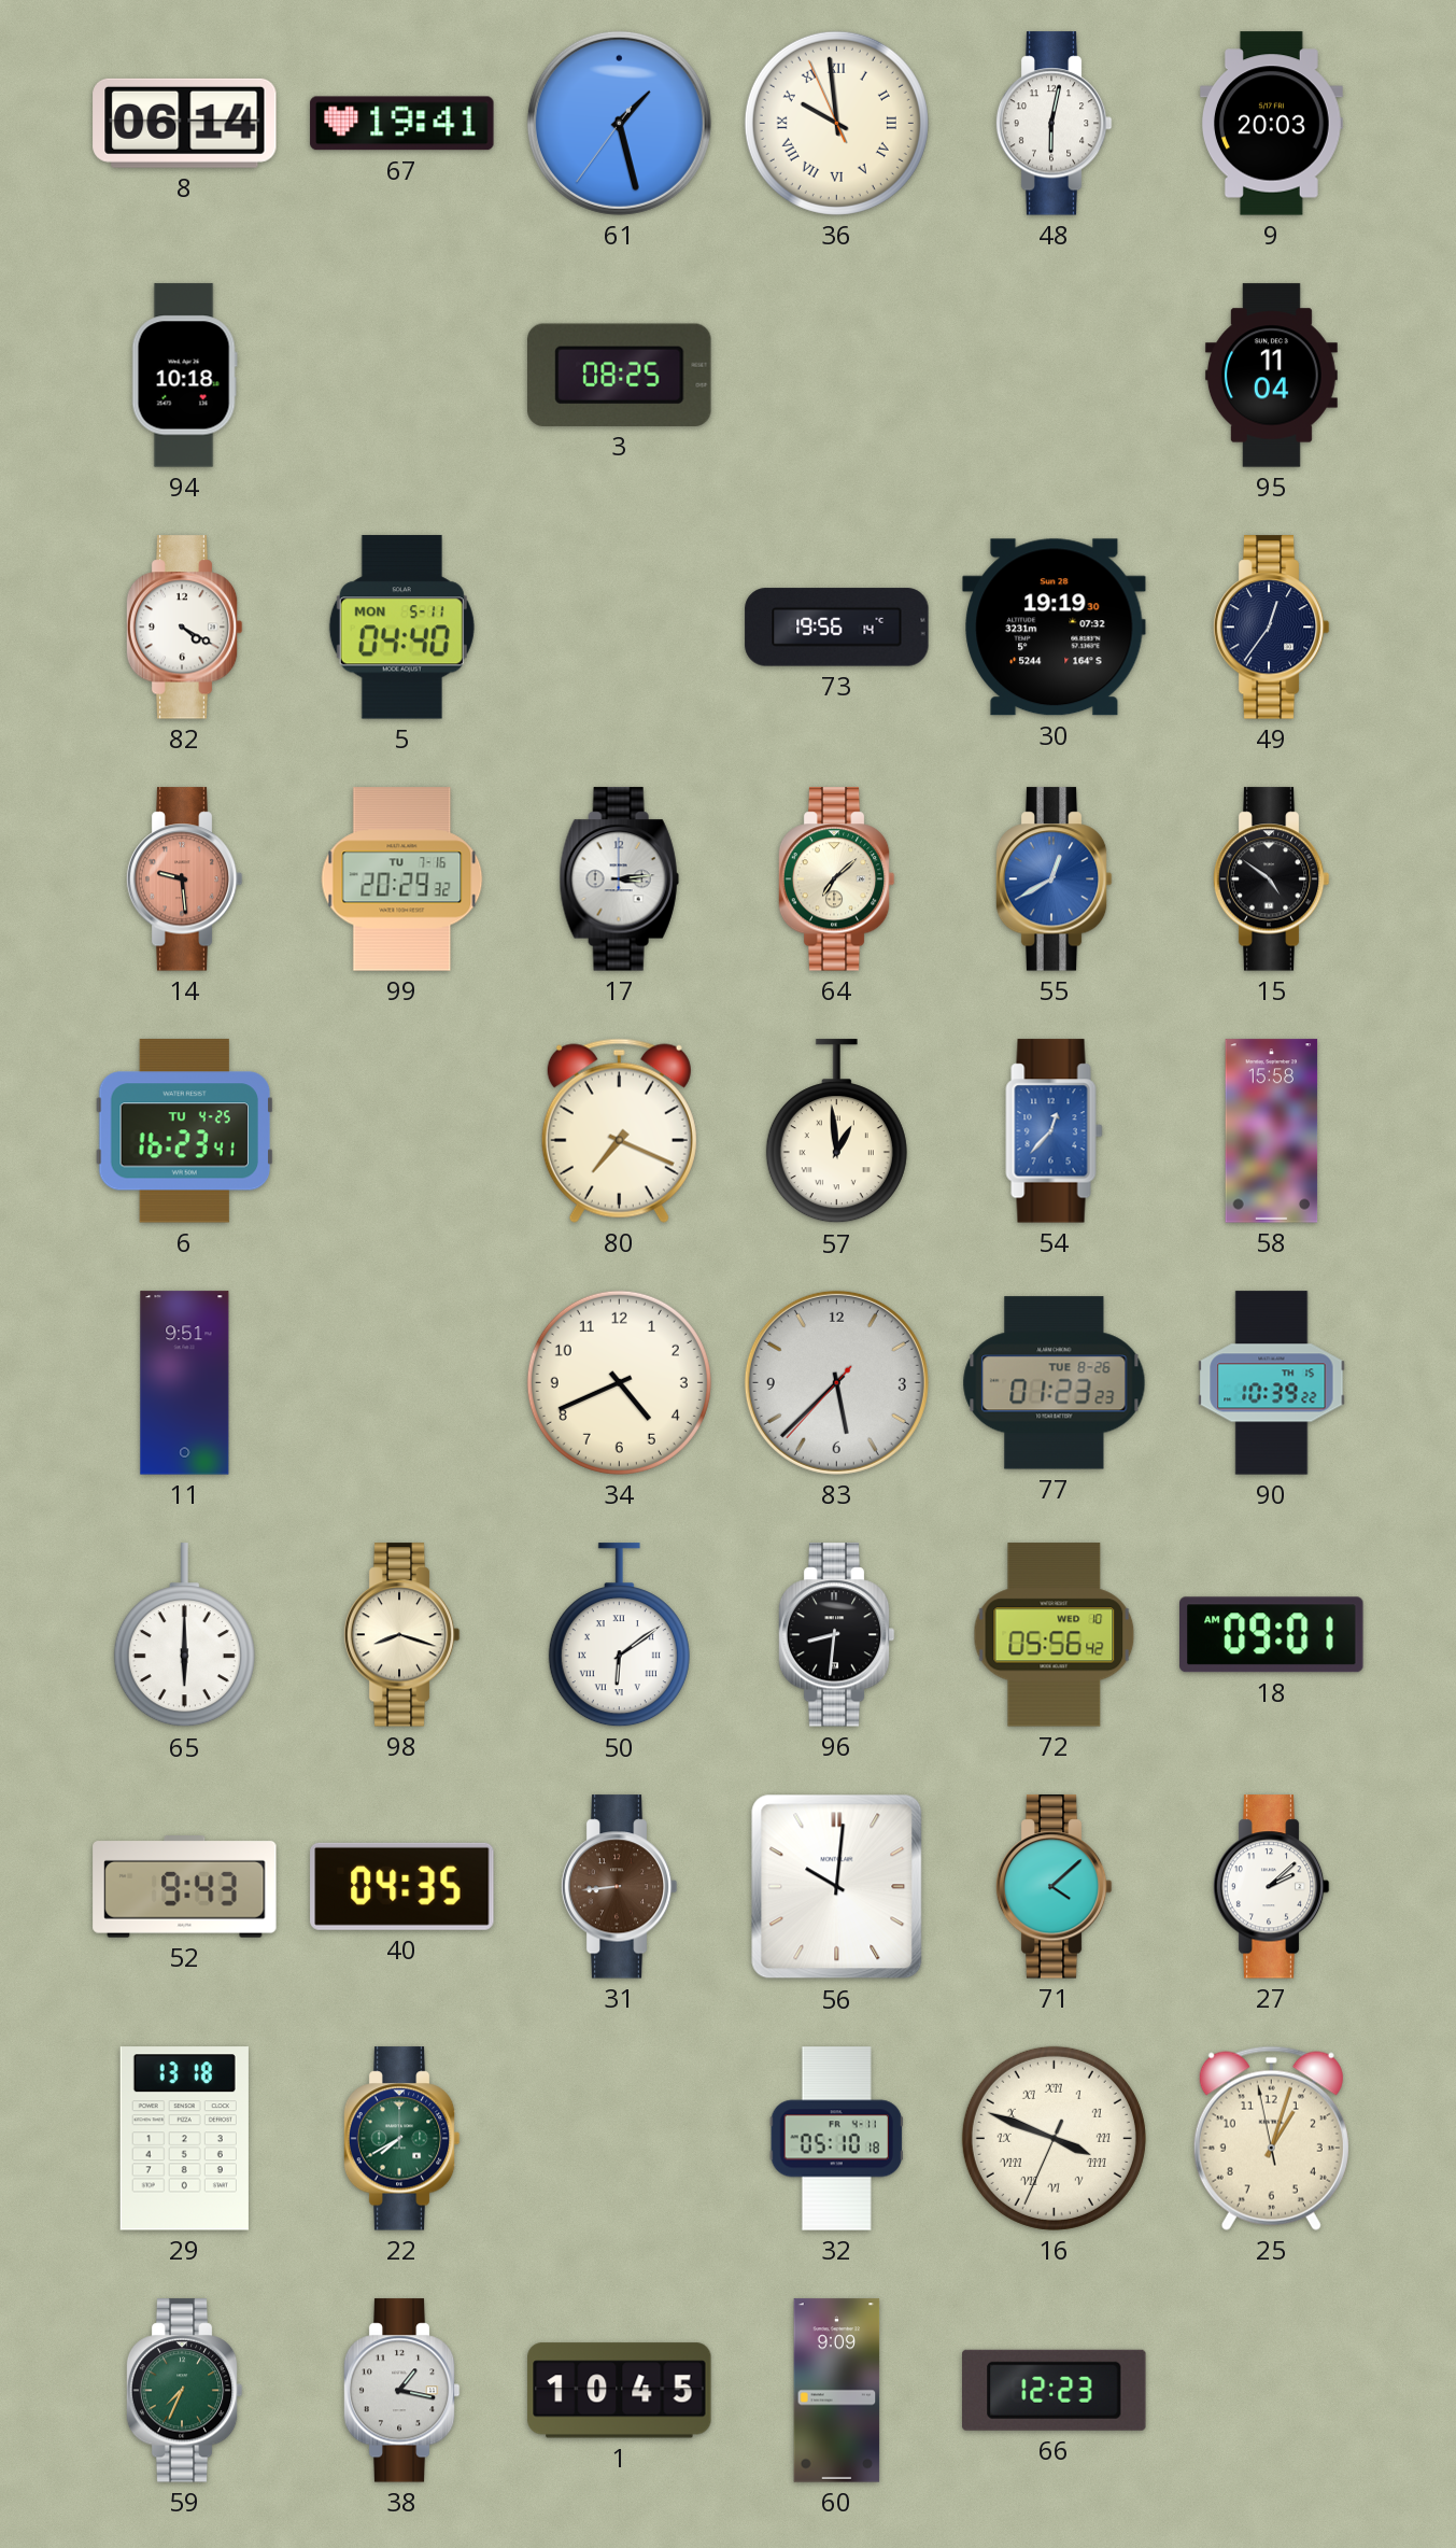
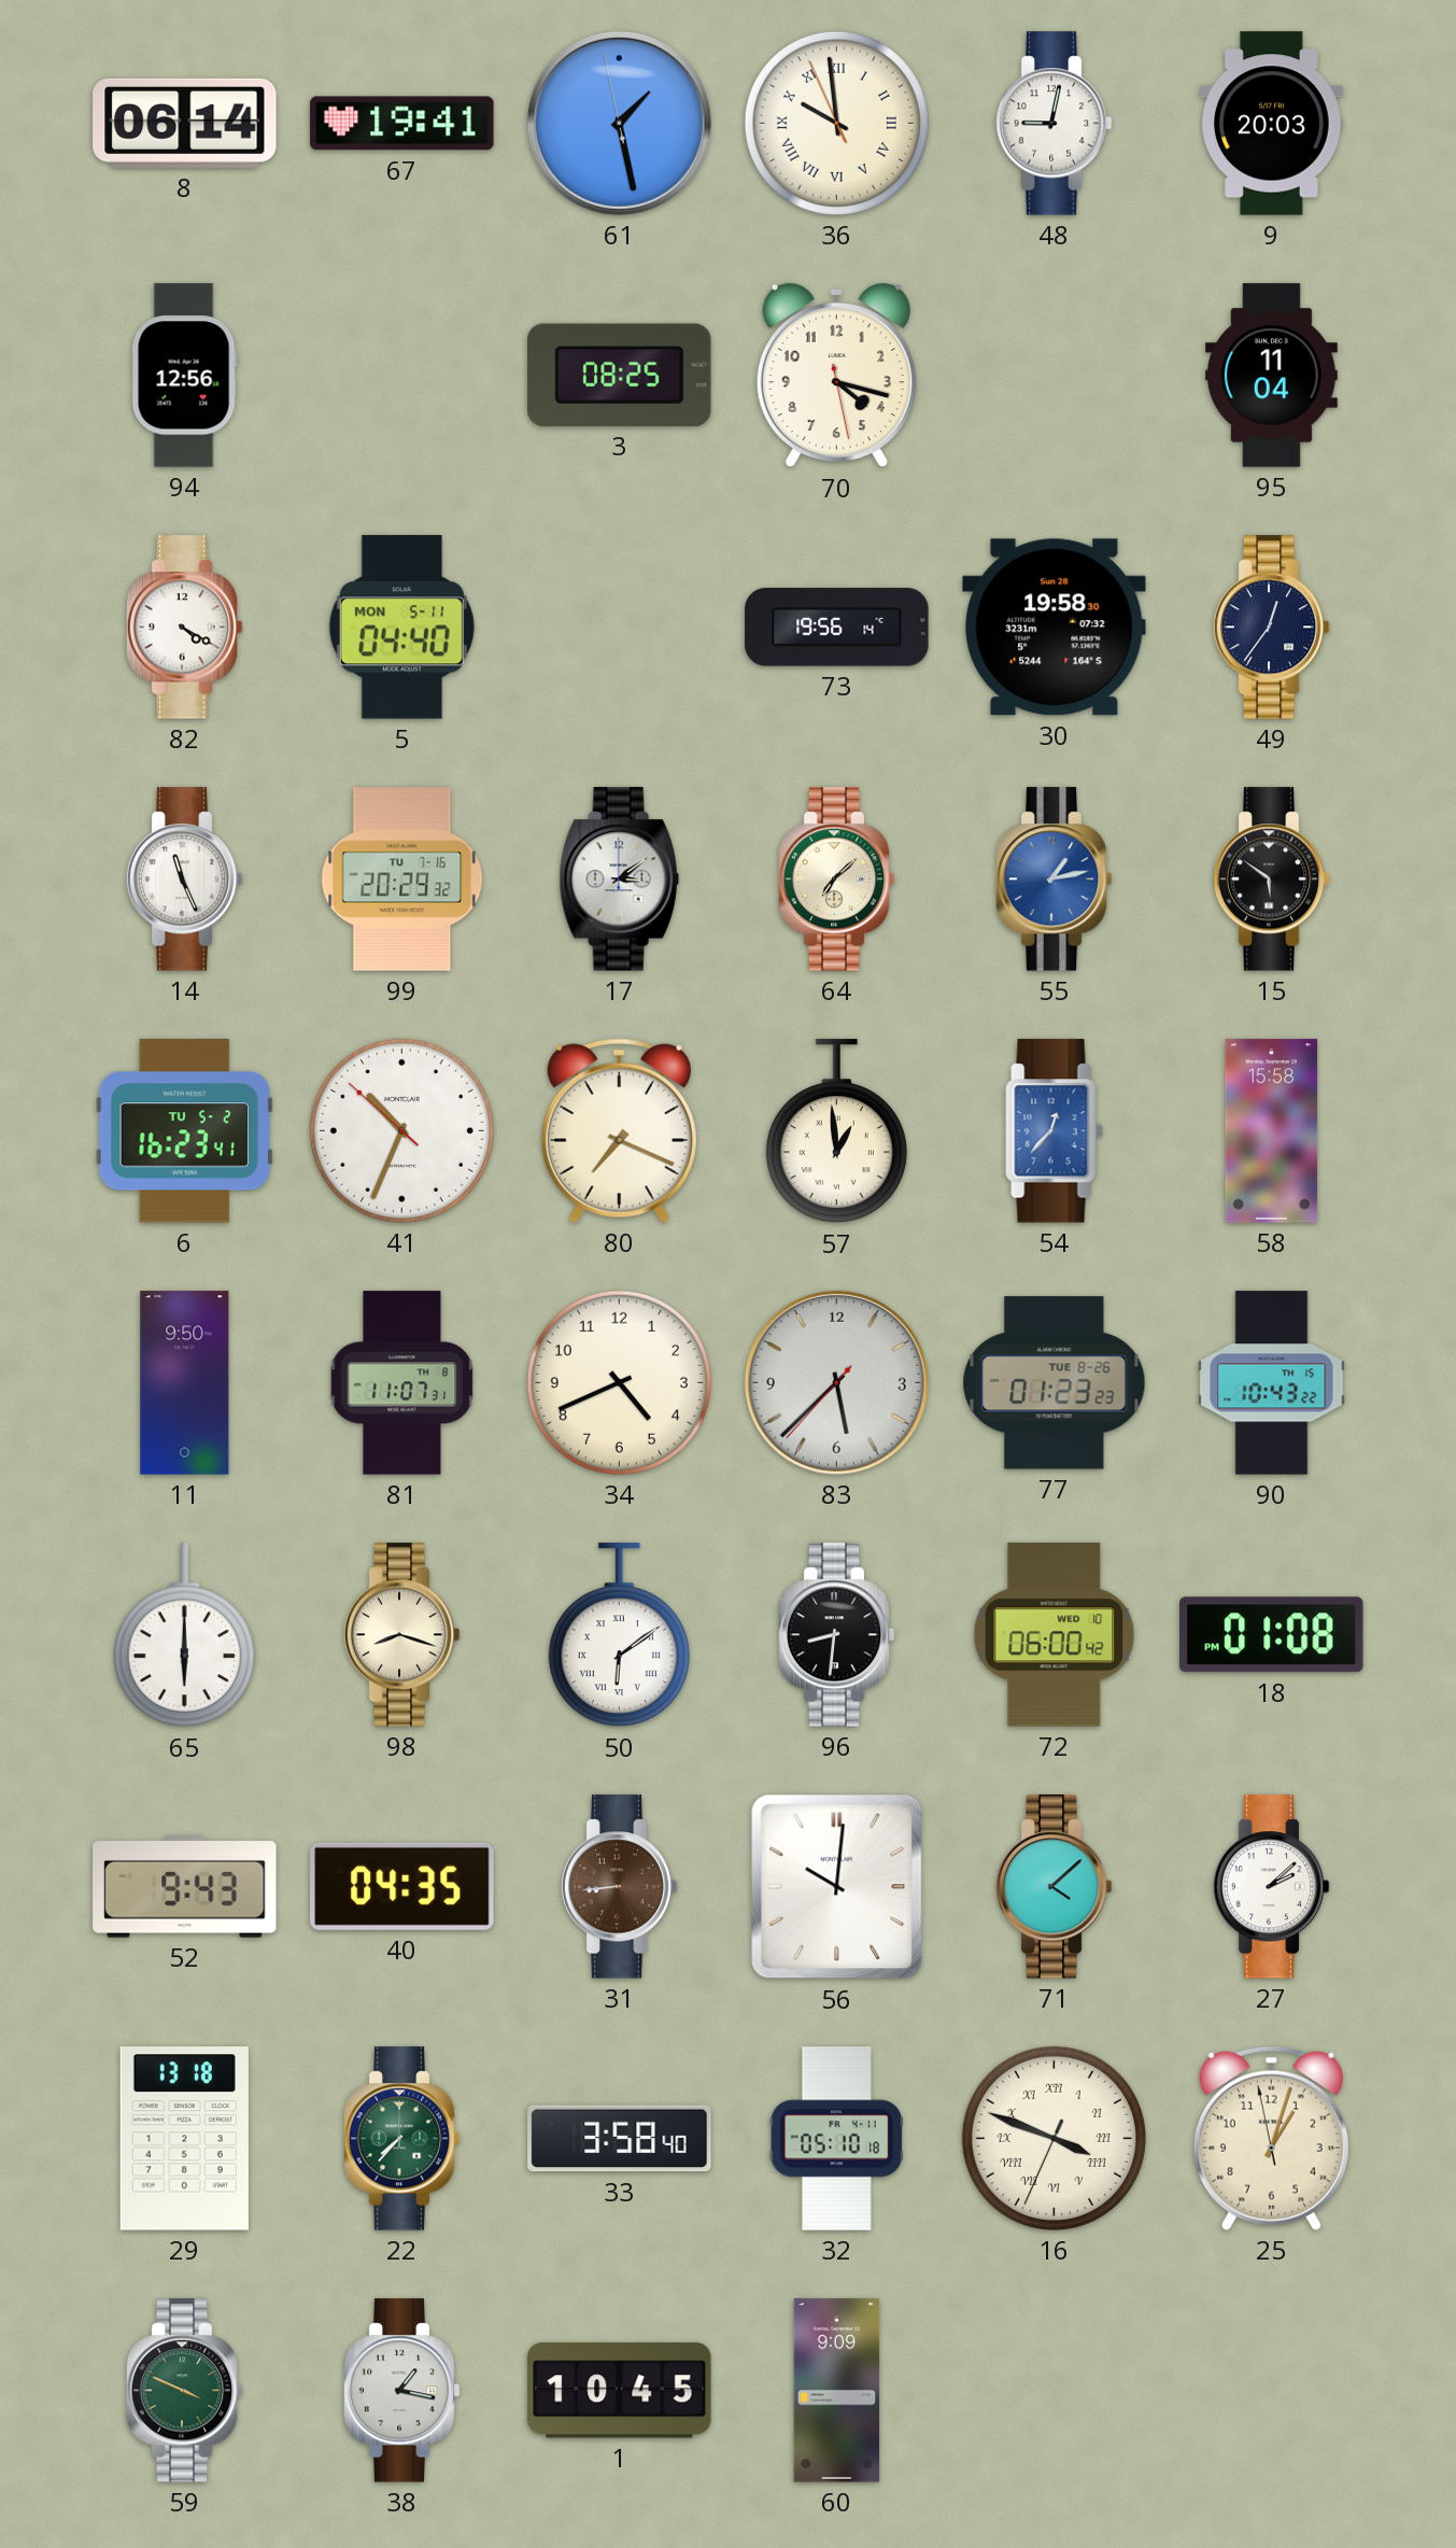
61: 1:27:36 -> 1:27:58
48: 6:02 -> 9:02
94: 10:18 -> 12:56
70: none -> 4:17
30: 19:19 -> 19:58
14: 9:29 -> 11:26
14 dial: salmon -> white
17: 3:14 -> 3:09
55: 12:40 -> 1:13
15: 4:51 -> 5:51
6 date: TU 4-25 -> TU 5-2
41: none -> 10:33
11: 9:51 -> 9:50
81: none -> 11:07
90: 10:39 -> 10:43
72: 05:56 -> 06:00
18: 09:01 -> 01:08
22: 7:40 -> 7:37
33: none -> 3:58
59: 7:34 -> 3:49
66: 12:23 -> none
